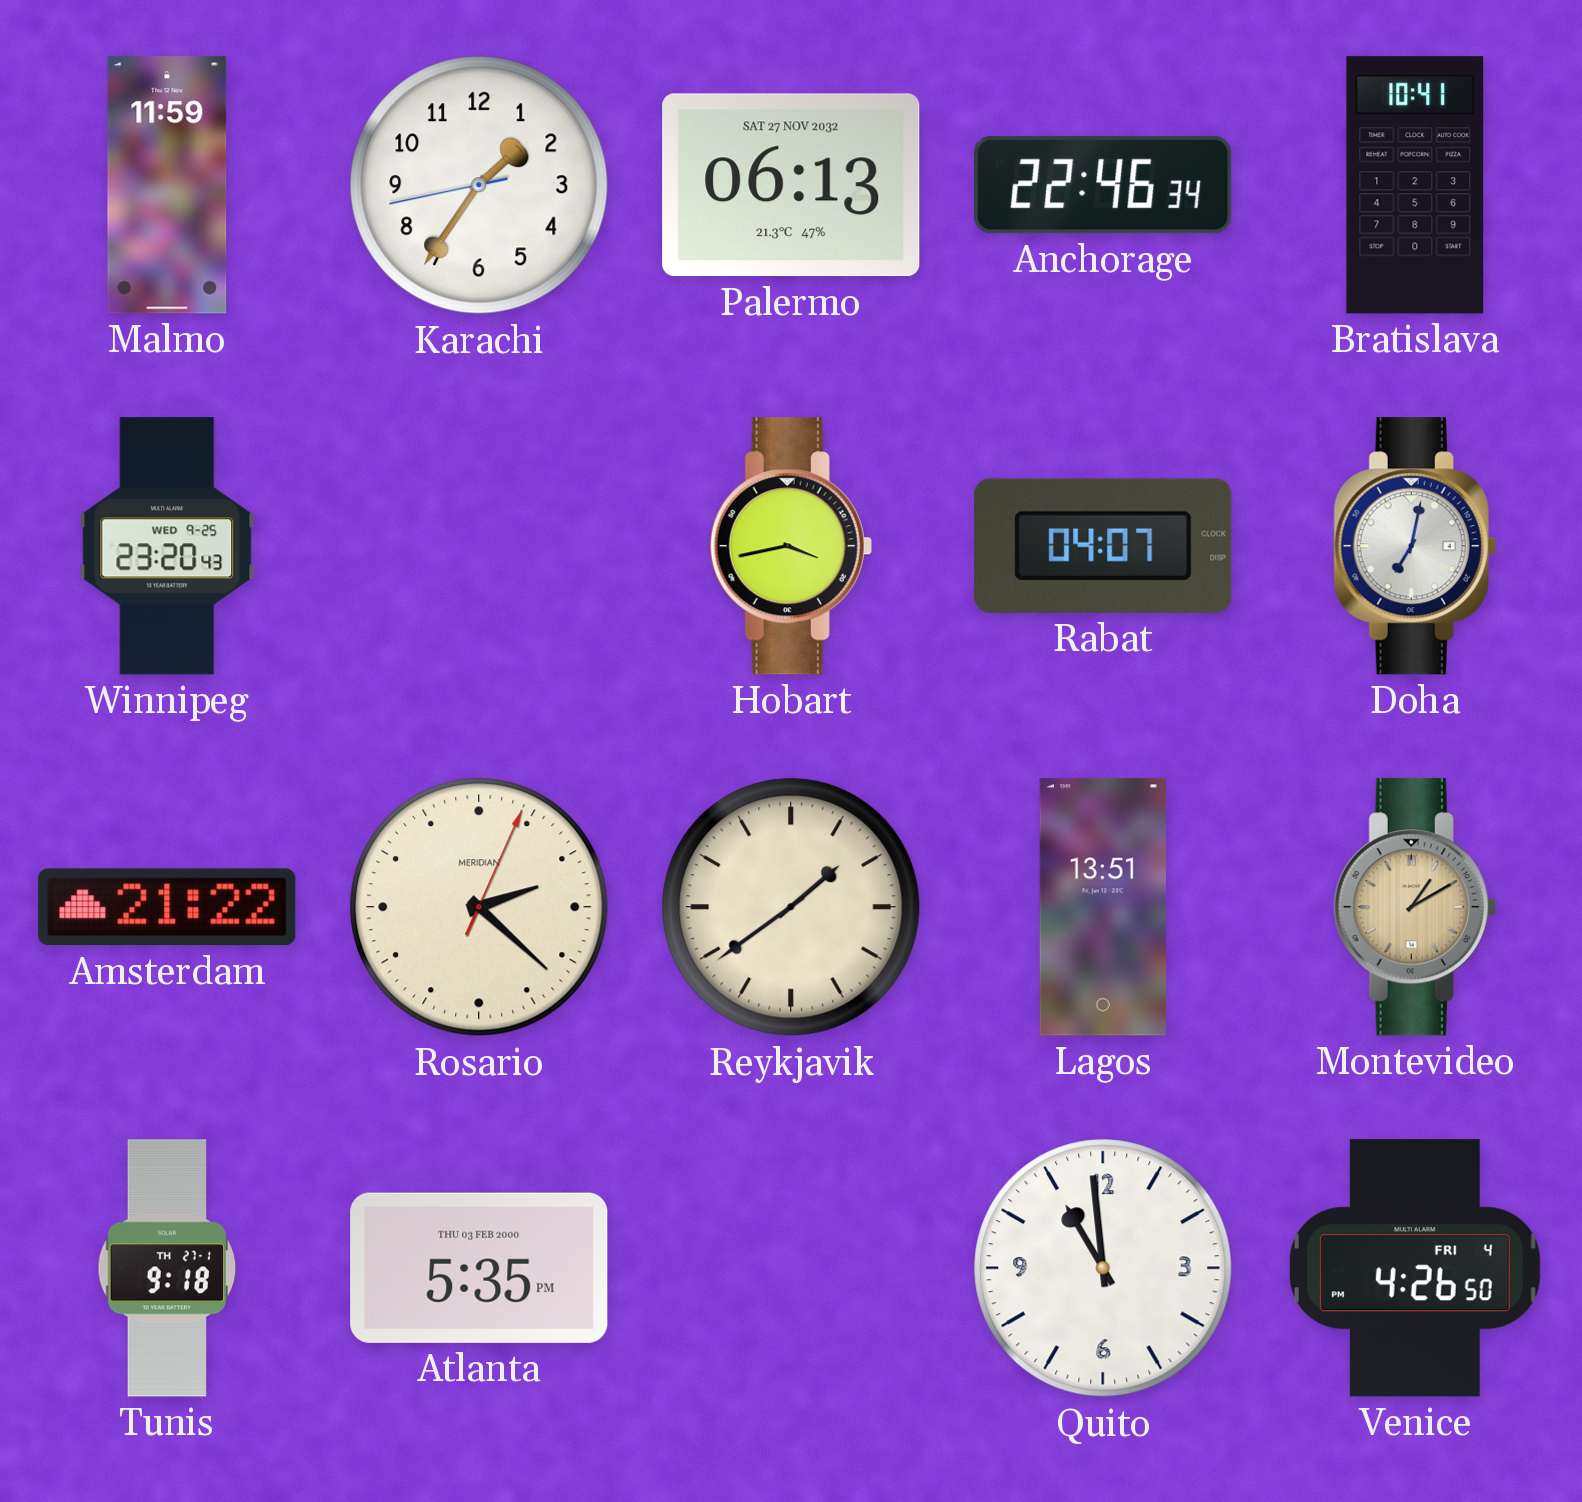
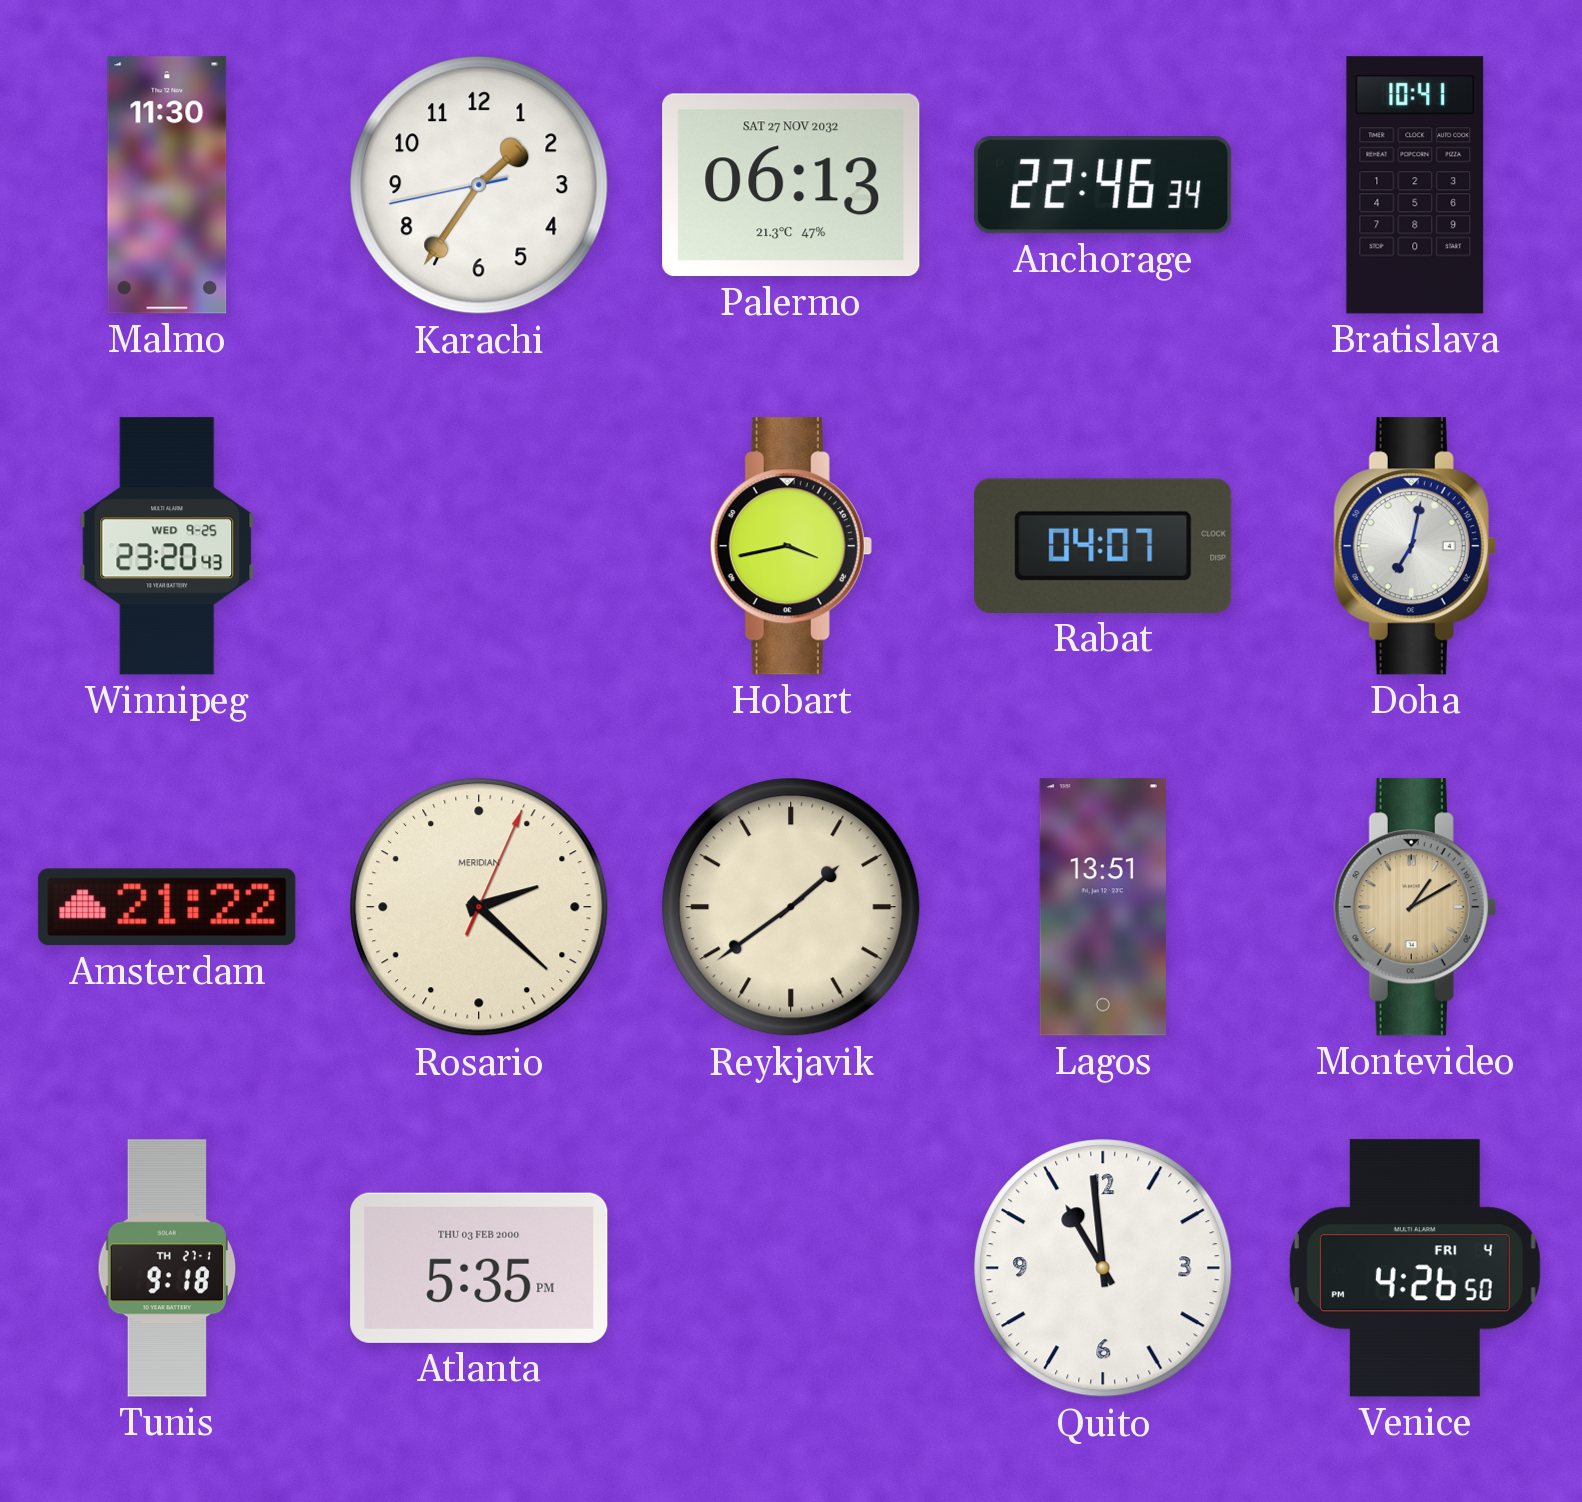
Malmo: 11:59 -> 11:30
